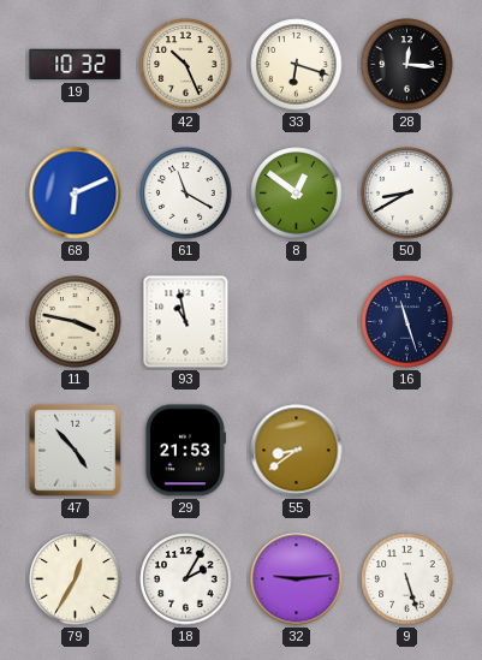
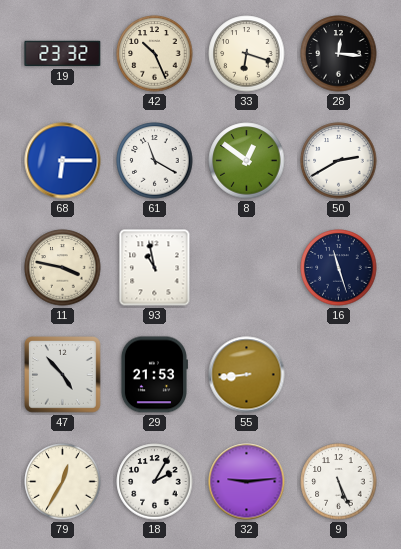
19: 10:32 -> 23:32
68: 6:11 -> 6:15
50: 8:40 -> 2:40
55: 8:39 -> 8:44
9: 5:27 -> 5:26
